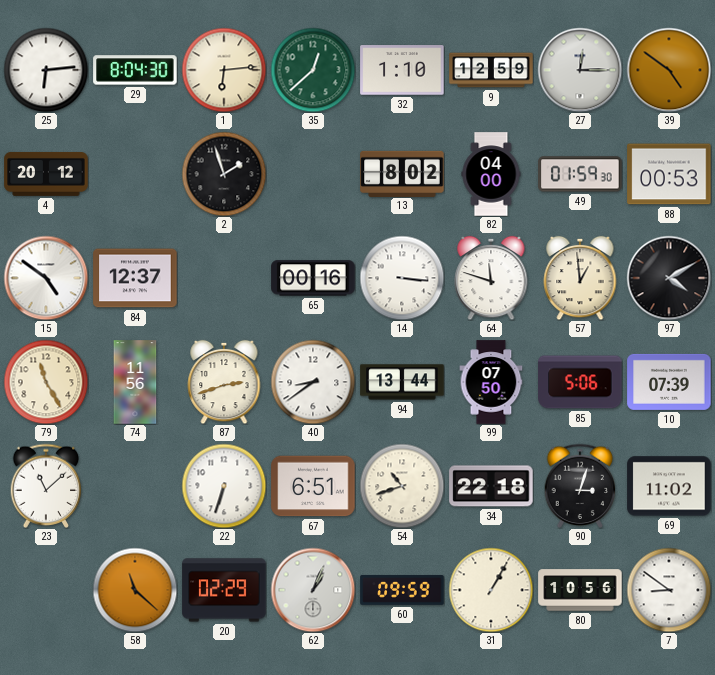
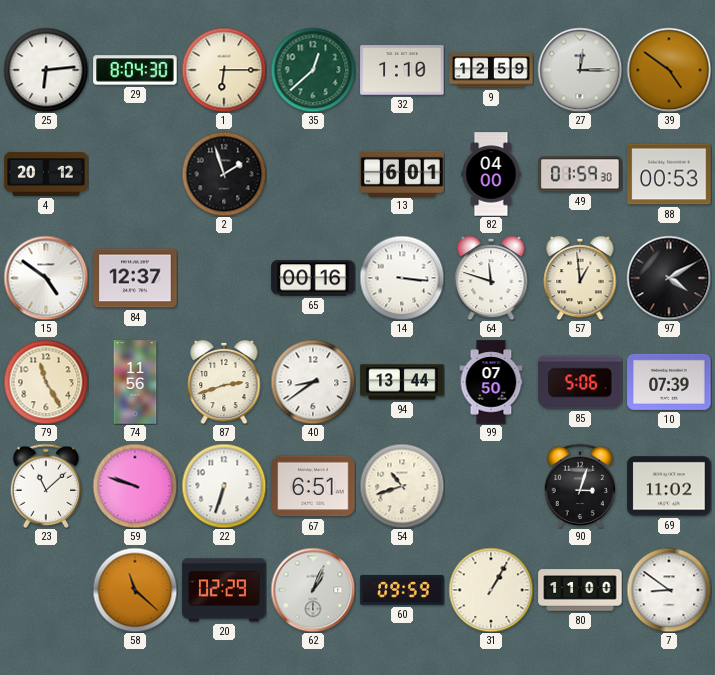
1: 6:14 -> 6:15
13: 8:02 -> 6:01
59: none -> 9:48
34: 22:18 -> none
80: 10:56 -> 11:00
